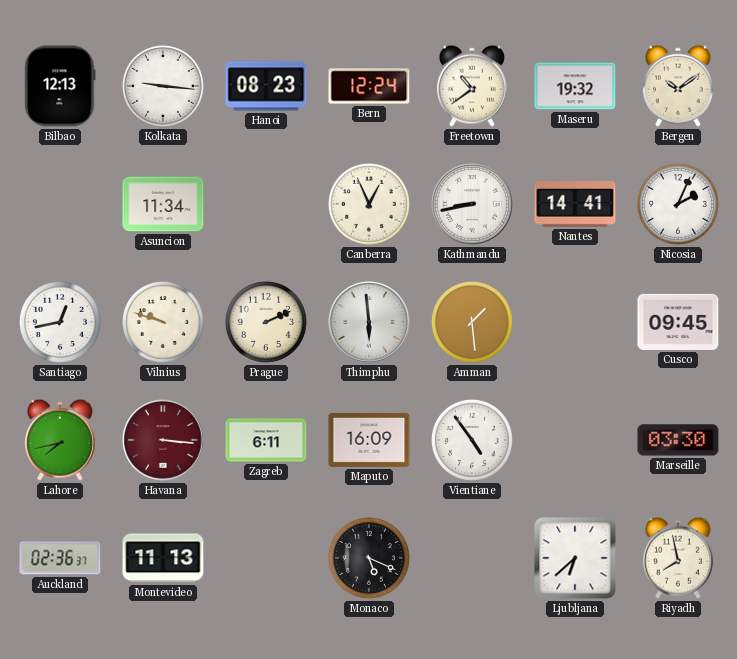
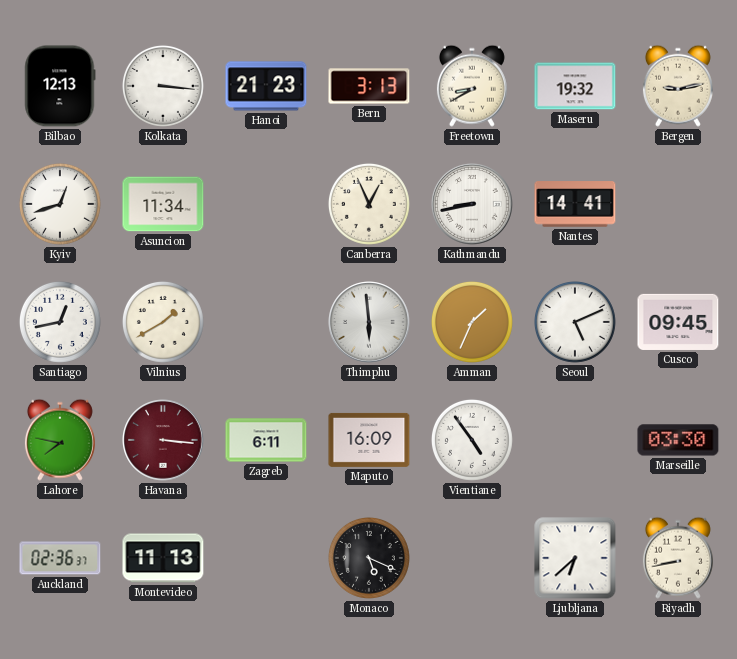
Kolkata: 9:16 -> 3:16
Hanoi: 08:23 -> 21:23
Bern: 12:24 -> 3:13
Freetown: 10:39 -> 8:40
Bergen: 10:09 -> 9:13
Kyiv: none -> 12:42
Nicosia: 2:04 -> none
Vilnius: 9:48 -> 1:40
Prague: 2:11 -> none
Amman: 1:29 -> 1:34
Seoul: none -> 5:11
Lahore: 7:43 -> 7:47
Riyadh: 7:58 -> 8:43
